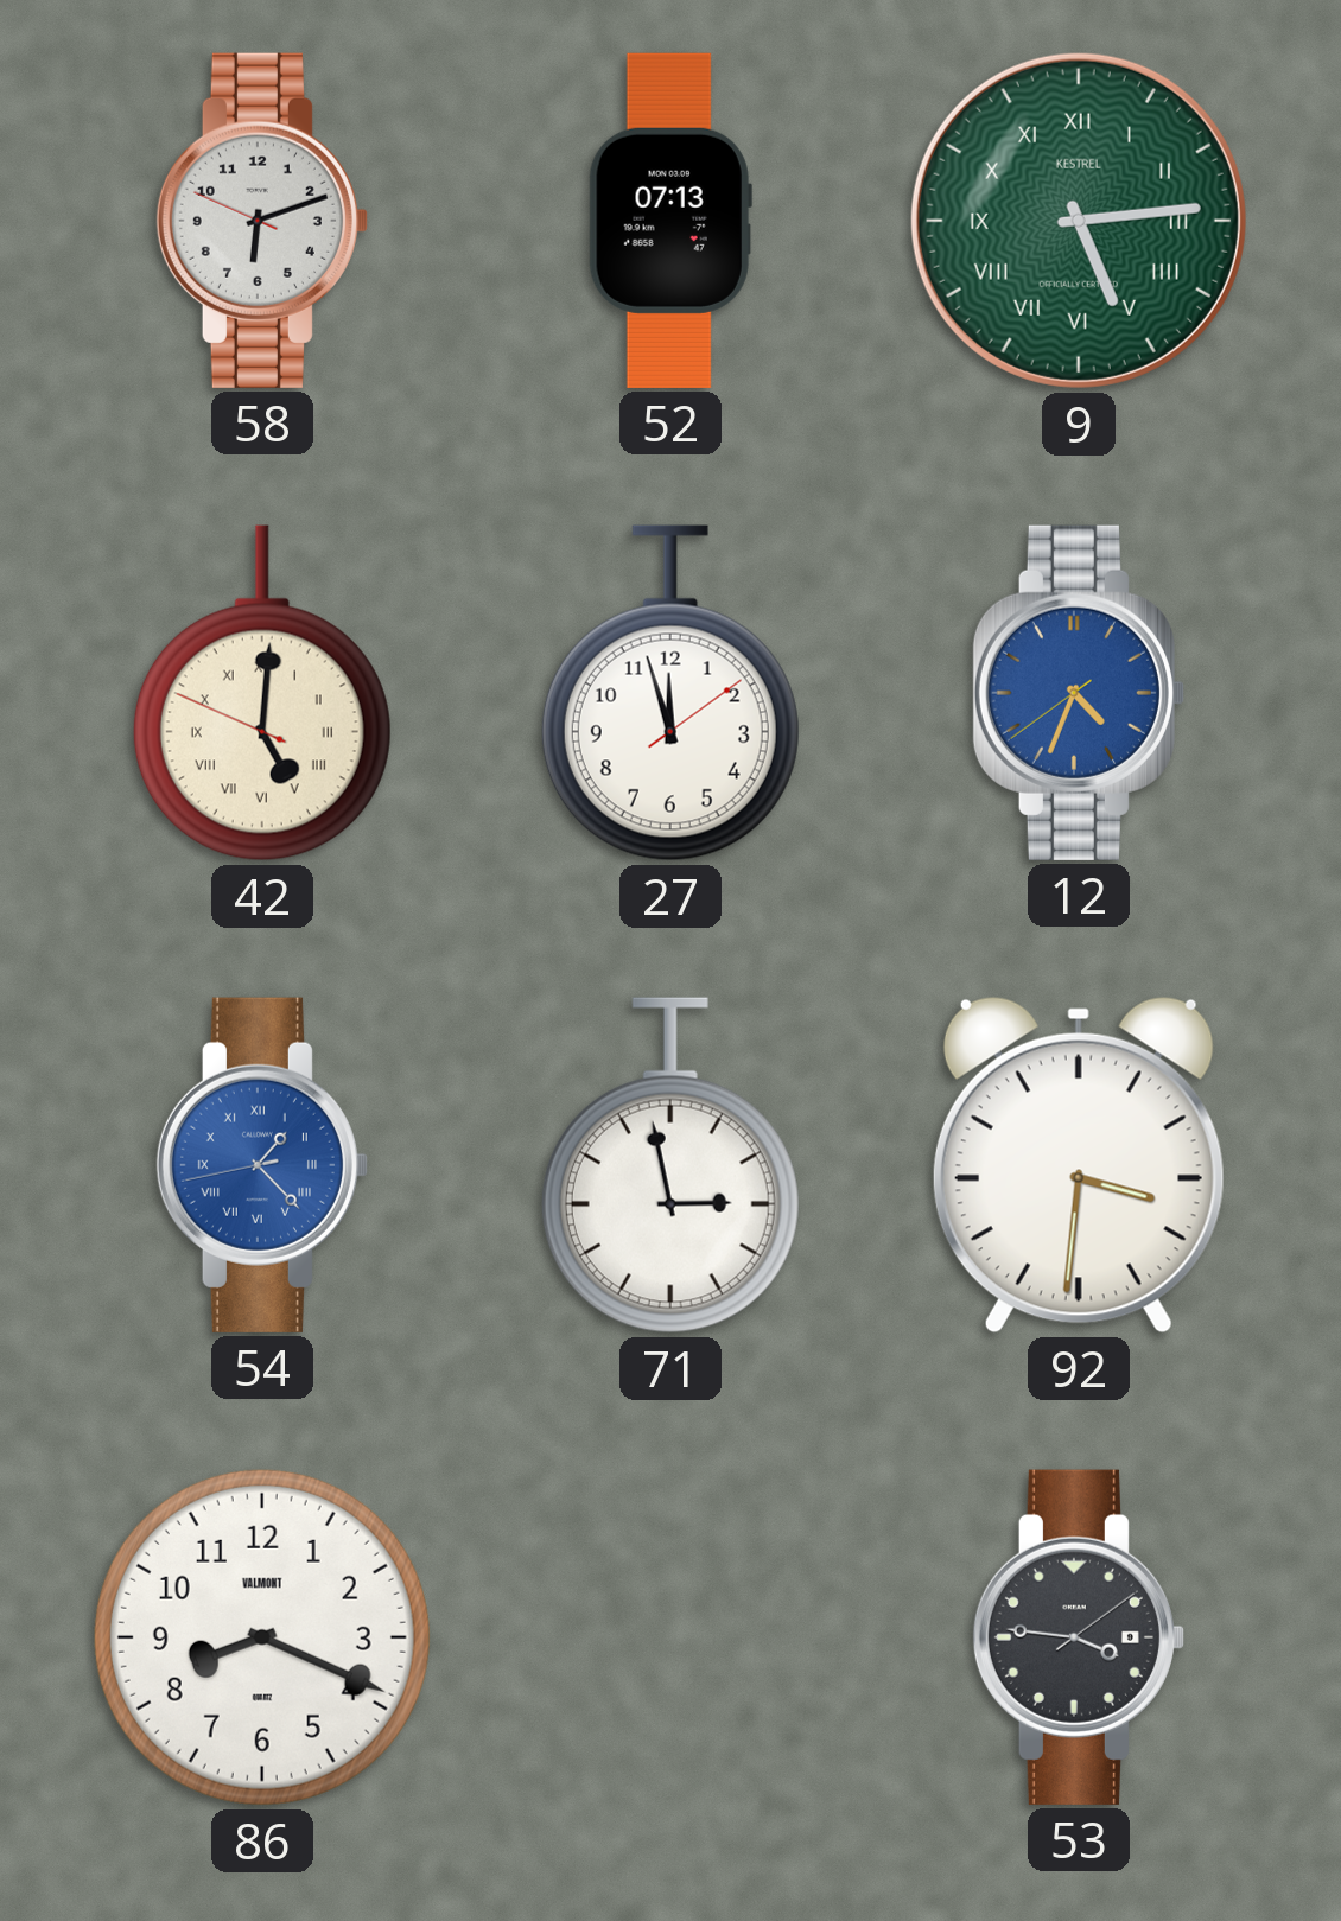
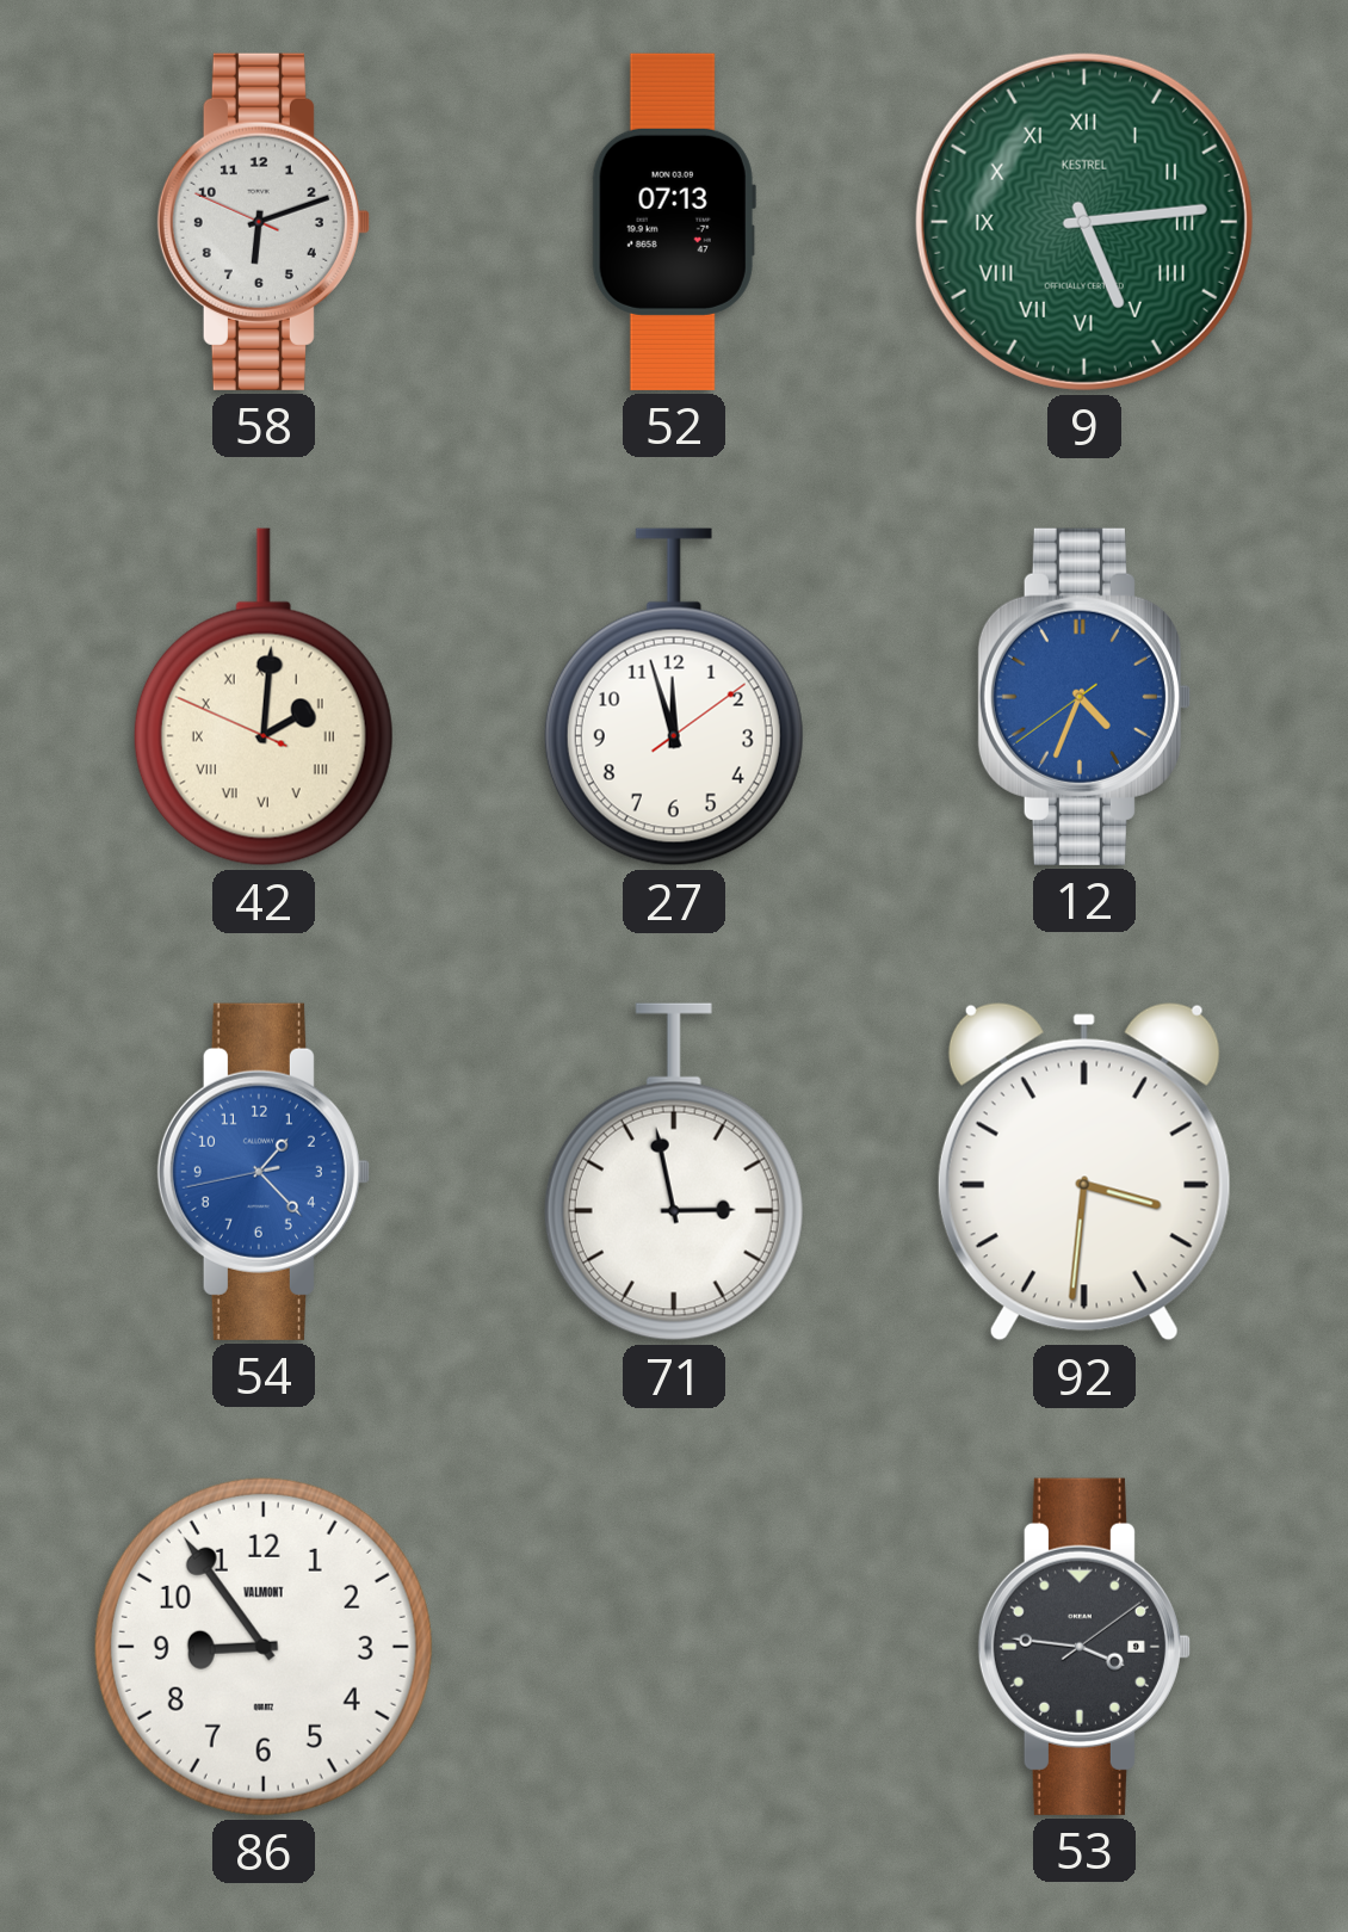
42: 5:00 -> 2:00
54 numerals: Roman -> Arabic
86: 8:19 -> 8:54
